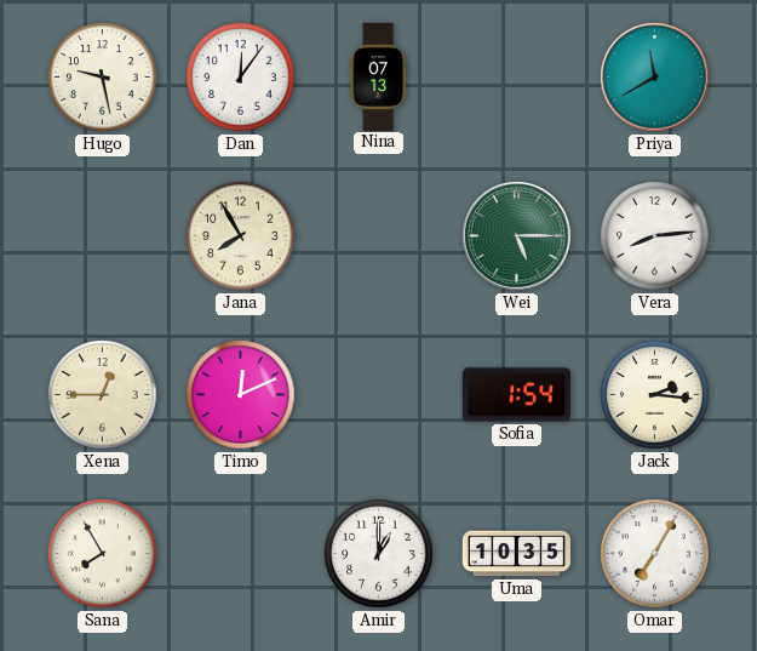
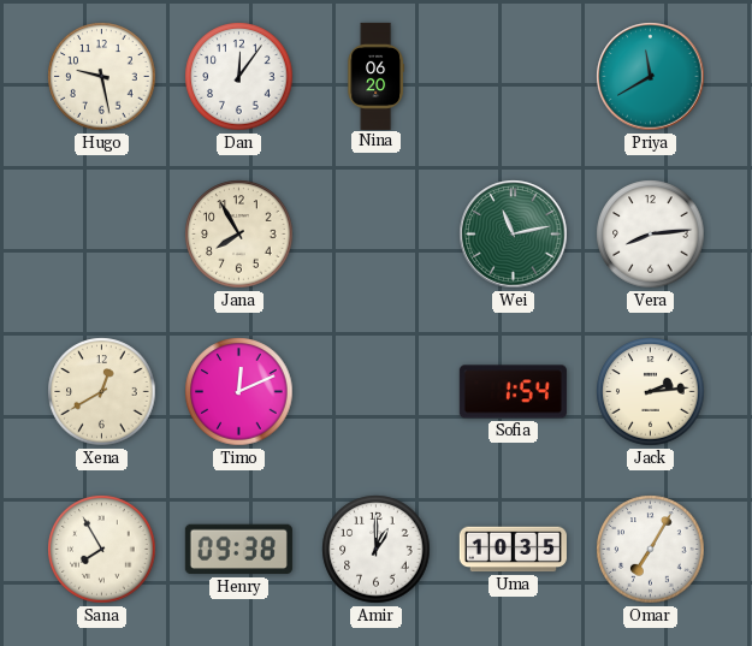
Nina: 07:13 -> 06:20
Wei: 5:15 -> 11:13
Xena: 12:45 -> 12:40
Jack: 2:16 -> 2:14
Henry: none -> 09:38
